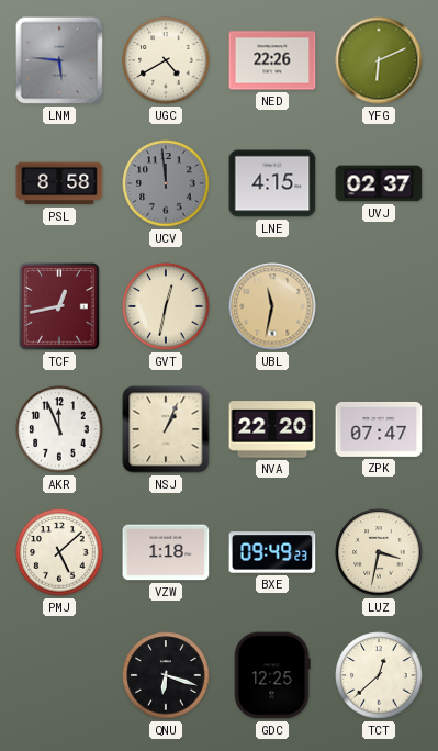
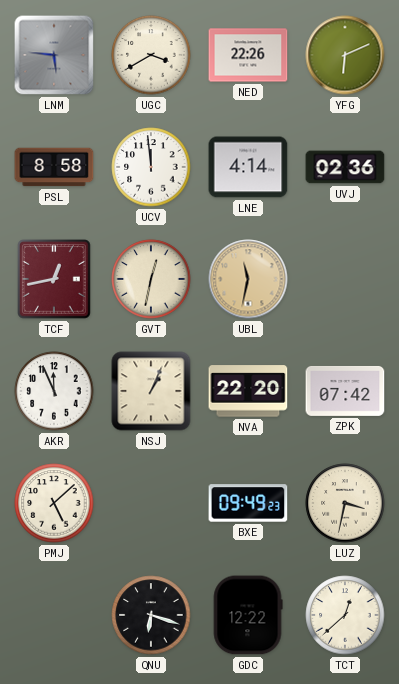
UGC: 4:40 -> 3:40
UCV dial: grey -> white
LNE: 4:15 -> 4:14
UVJ: 02:37 -> 02:36
ZPK: 07:47 -> 07:42
VZW: 1:18 -> none
GDC: 12:25 -> 12:22
